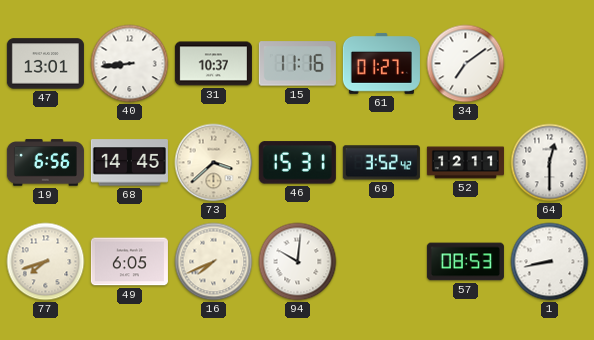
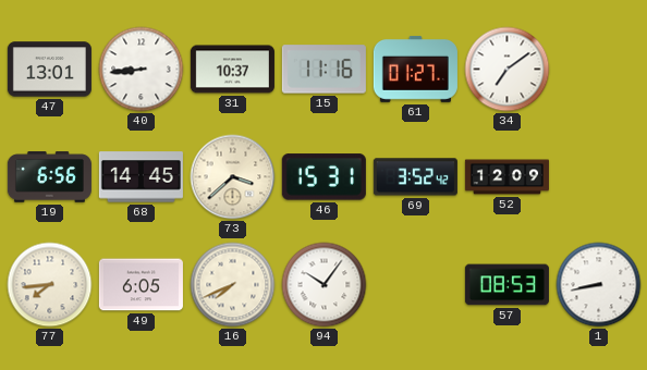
52: 12:11 -> 12:09
64: 12:30 -> none
77: 7:42 -> 7:44
94: 10:01 -> 10:06
